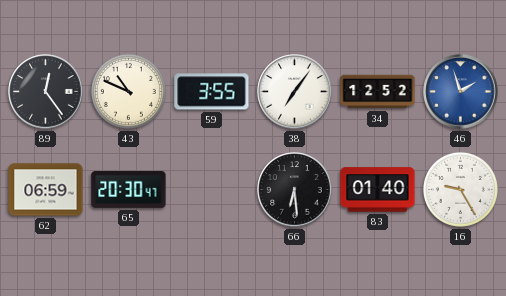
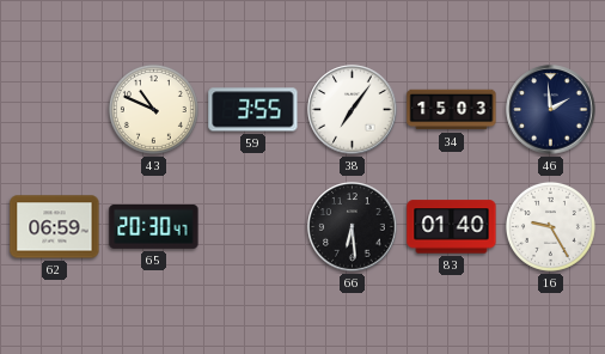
89: 12:24 -> none
34: 12:52 -> 15:03
46: 1:57 -> 1:59
46 dial: blue -> navy
